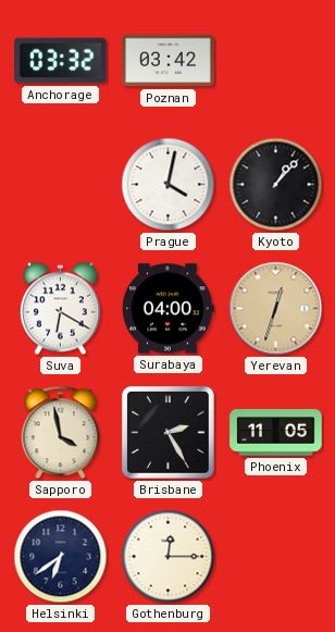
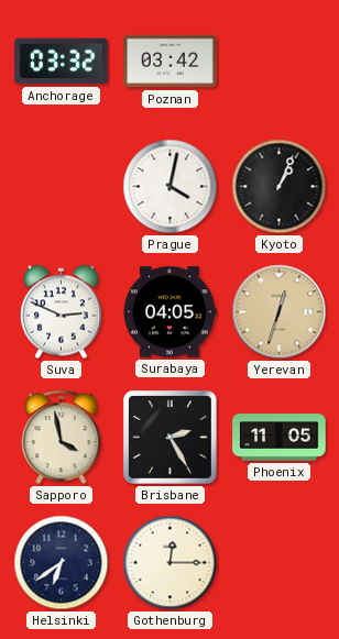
Kyoto: 1:07 -> 1:04
Suva: 6:20 -> 2:49
Surabaya: 04:00 -> 04:05
